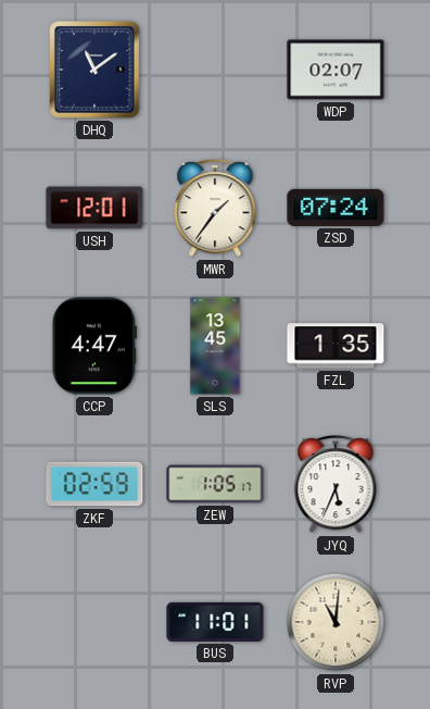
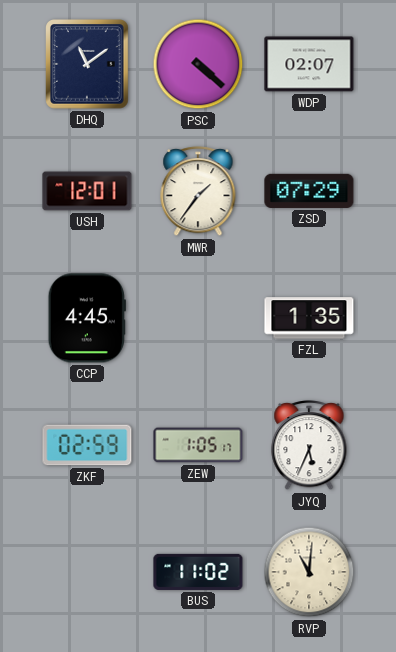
PSC: none -> 4:22
ZSD: 07:24 -> 07:29
CCP: 4:47 -> 4:45
SLS: 13:45 -> none
BUS: 11:01 -> 11:02
